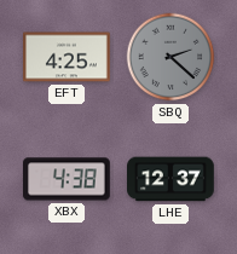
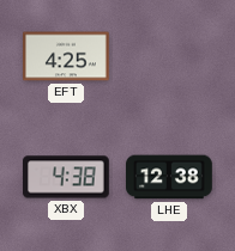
SBQ: 2:22 -> none
LHE: 12:37 -> 12:38
